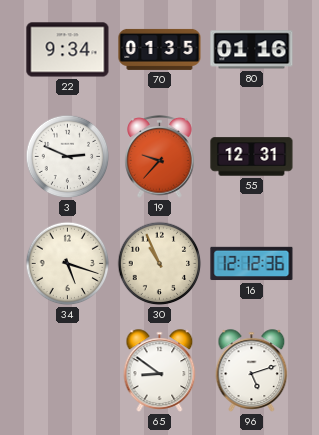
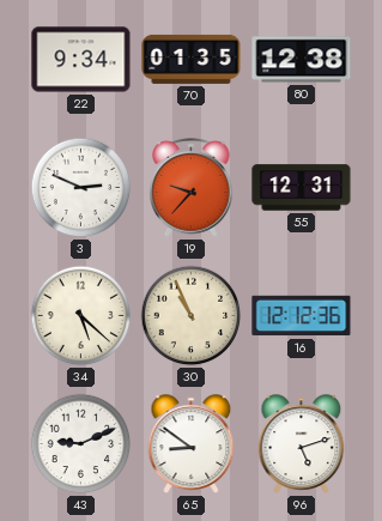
80: 01:16 -> 12:38
34: 5:18 -> 5:22
43: none -> 9:11
